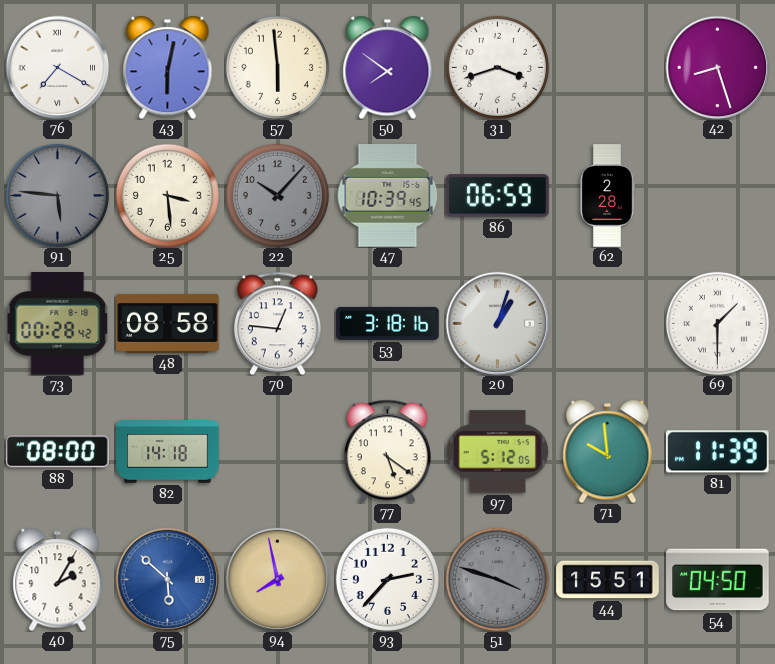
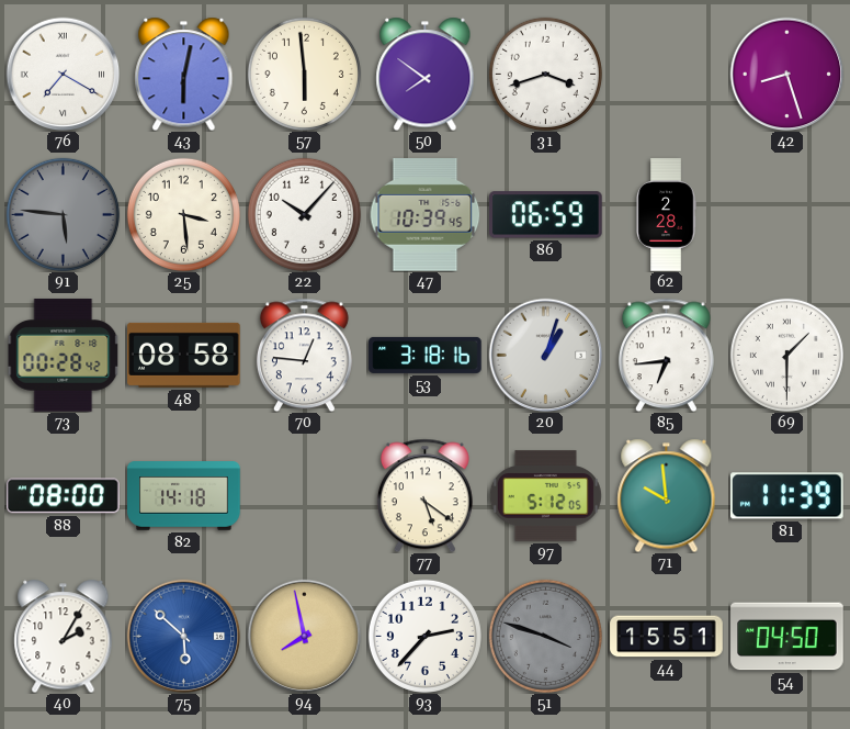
22 dial: grey -> white
85: none -> 6:44
